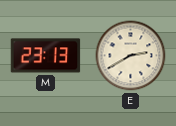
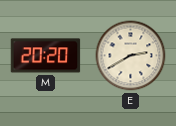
M: 23:13 -> 20:20
